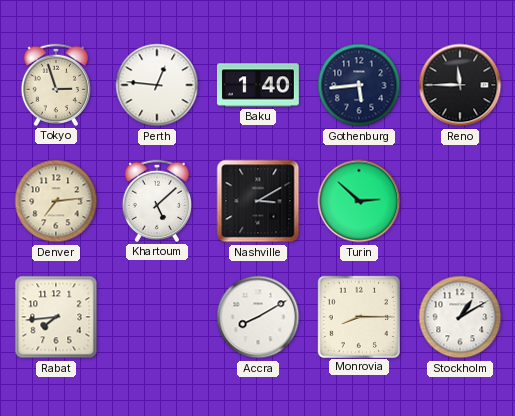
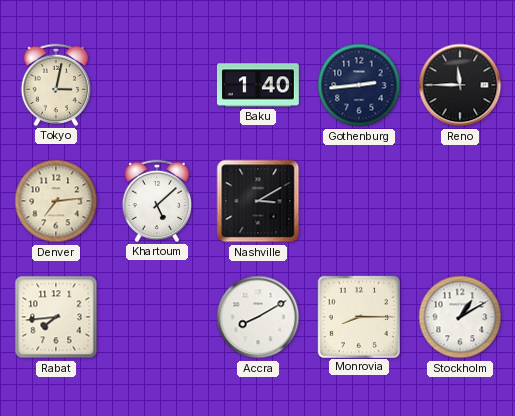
Tokyo: 2:57 -> 3:02
Perth: 12:46 -> none
Gothenburg: 5:44 -> 2:44
Turin: 2:52 -> none
